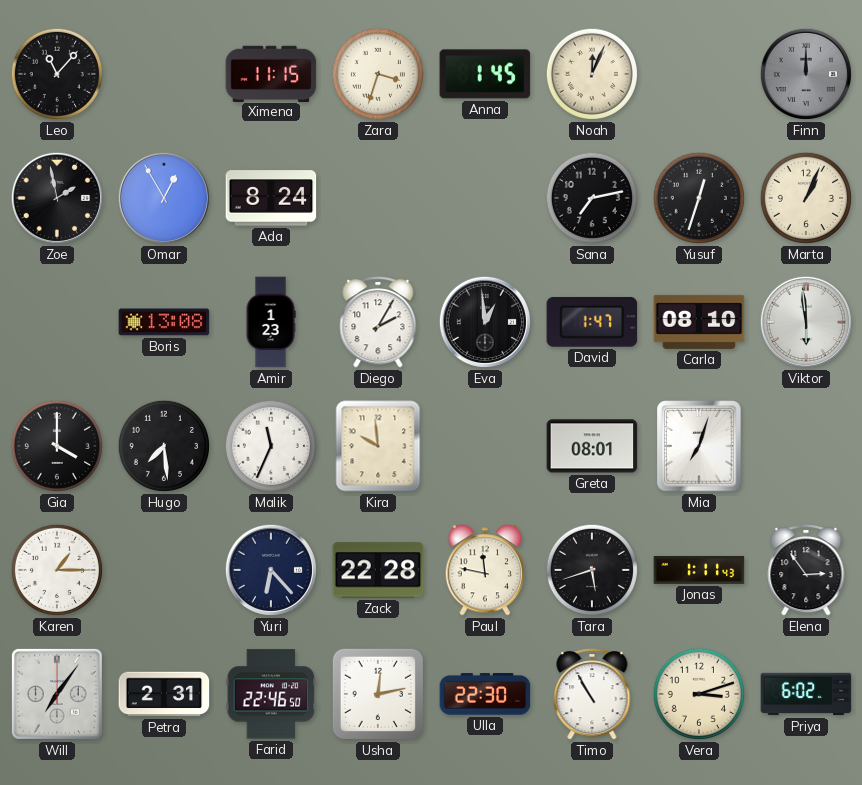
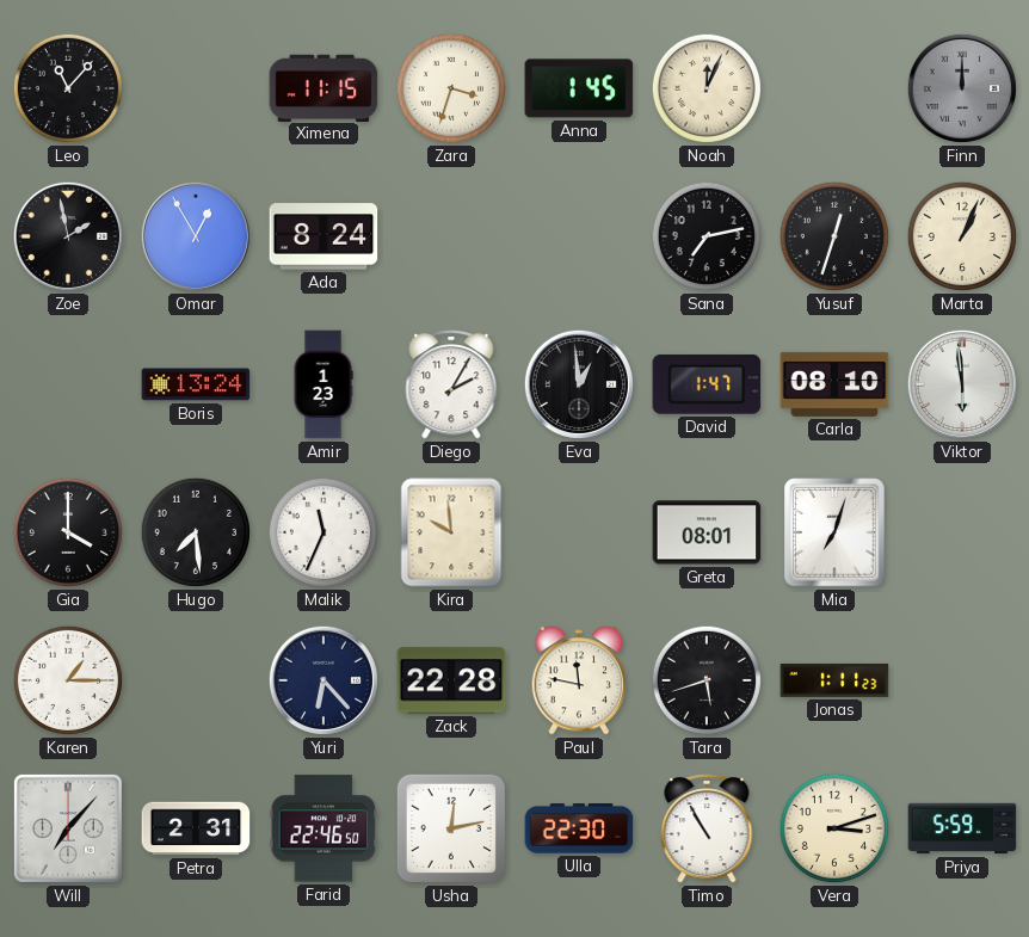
Boris: 13:08 -> 13:24
Jonas: 1:11:43 -> 1:11:23
Elena: 2:54 -> none
Will: 7:06 -> 7:07
Priya: 6:02 -> 5:59
